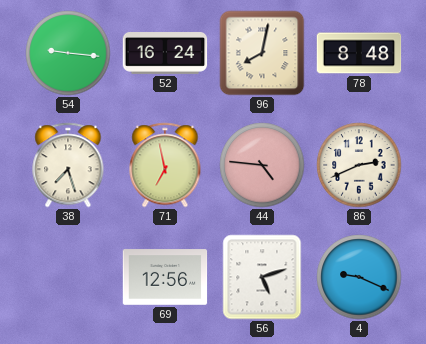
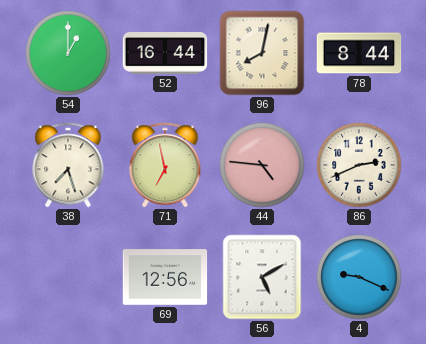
54: 9:16 -> 1:00
52: 16:24 -> 16:44
78: 8:48 -> 8:44
56: 5:12 -> 5:10
